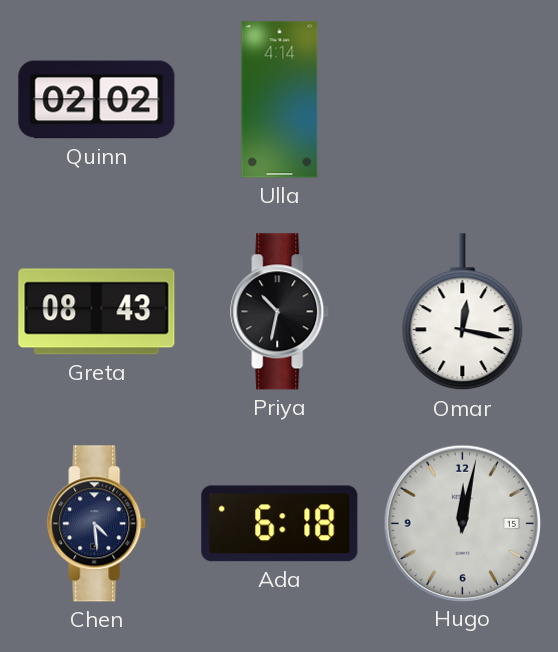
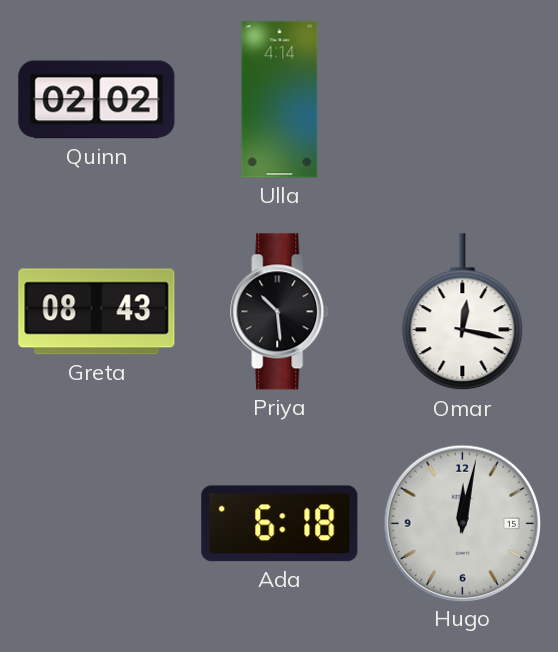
Priya: 10:32 -> 10:29
Chen: 4:29 -> none
